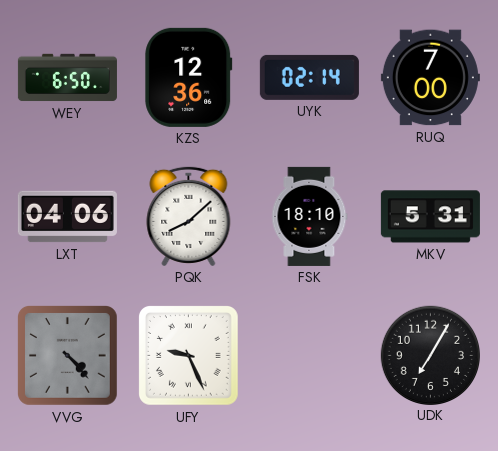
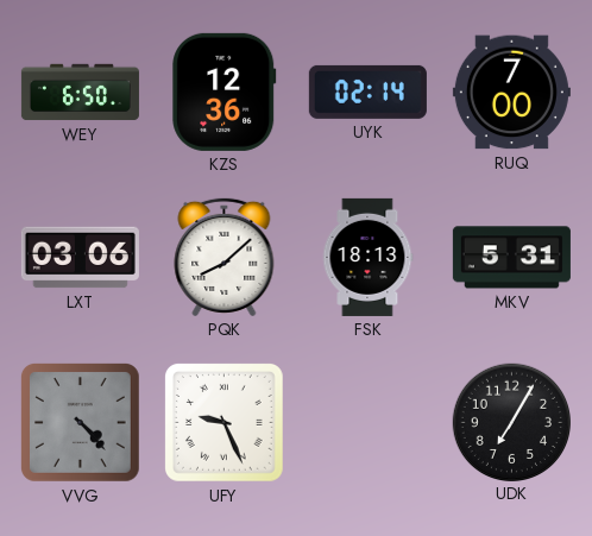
LXT: 04:06 -> 03:06
FSK: 18:10 -> 18:13
